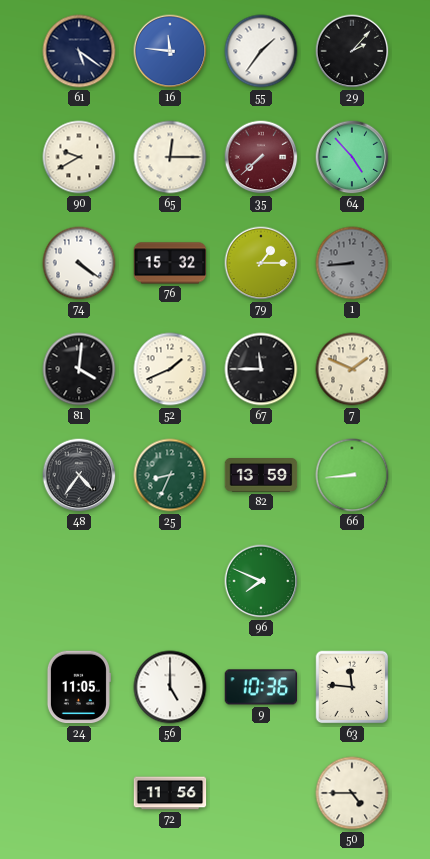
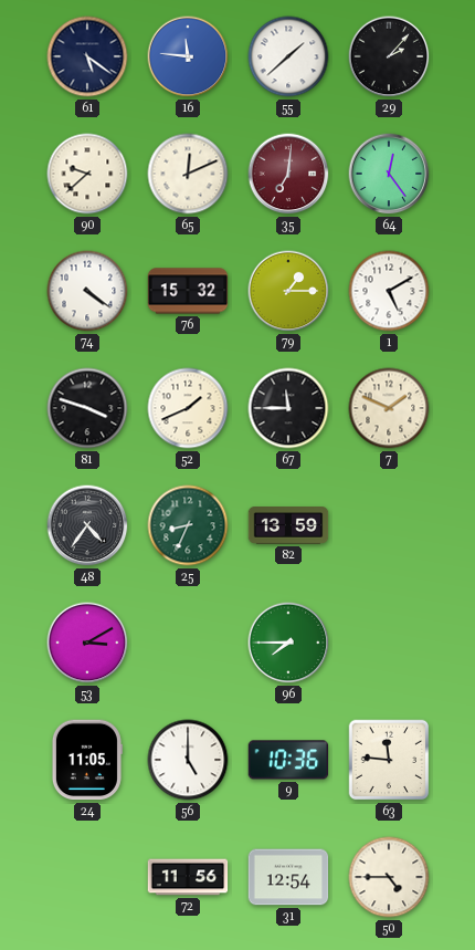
55: 1:36 -> 1:38
90: 9:40 -> 9:38
65: 12:15 -> 12:11
35: 7:38 -> 7:01
64: 4:53 -> 12:24
1: 8:44 -> 5:10
1 dial: grey -> white
81: 4:01 -> 3:48
66: 8:44 -> none
53: none -> 3:10
96: 7:49 -> 7:45
31: none -> 12:54
